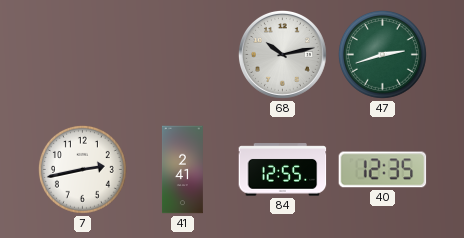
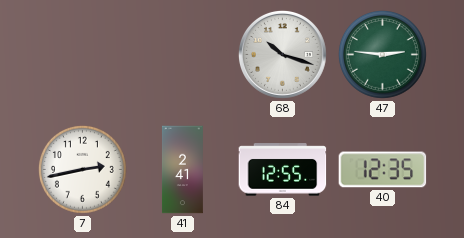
68: 10:13 -> 10:18
47: 2:42 -> 2:46
